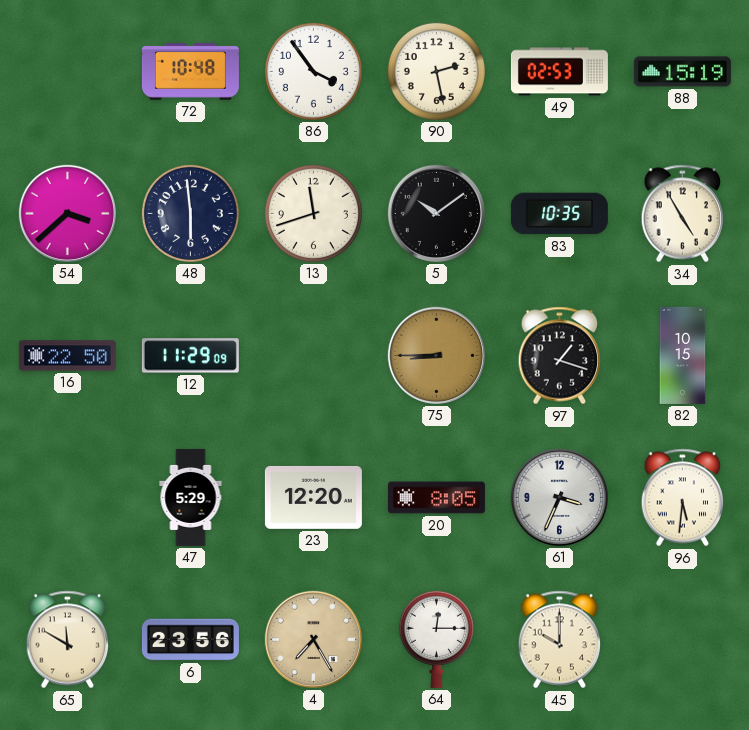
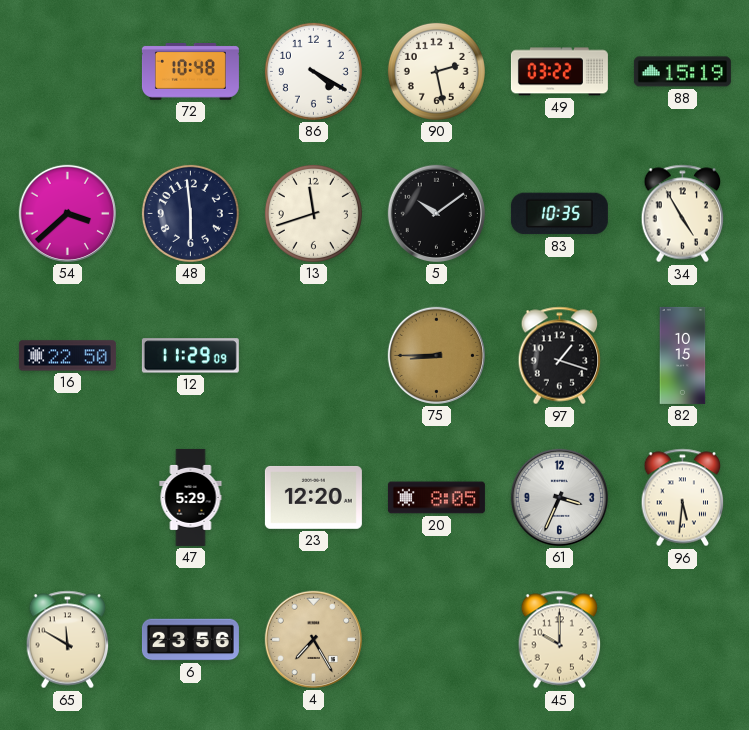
86: 3:54 -> 4:20
49: 02:53 -> 03:22
64: 12:15 -> none
